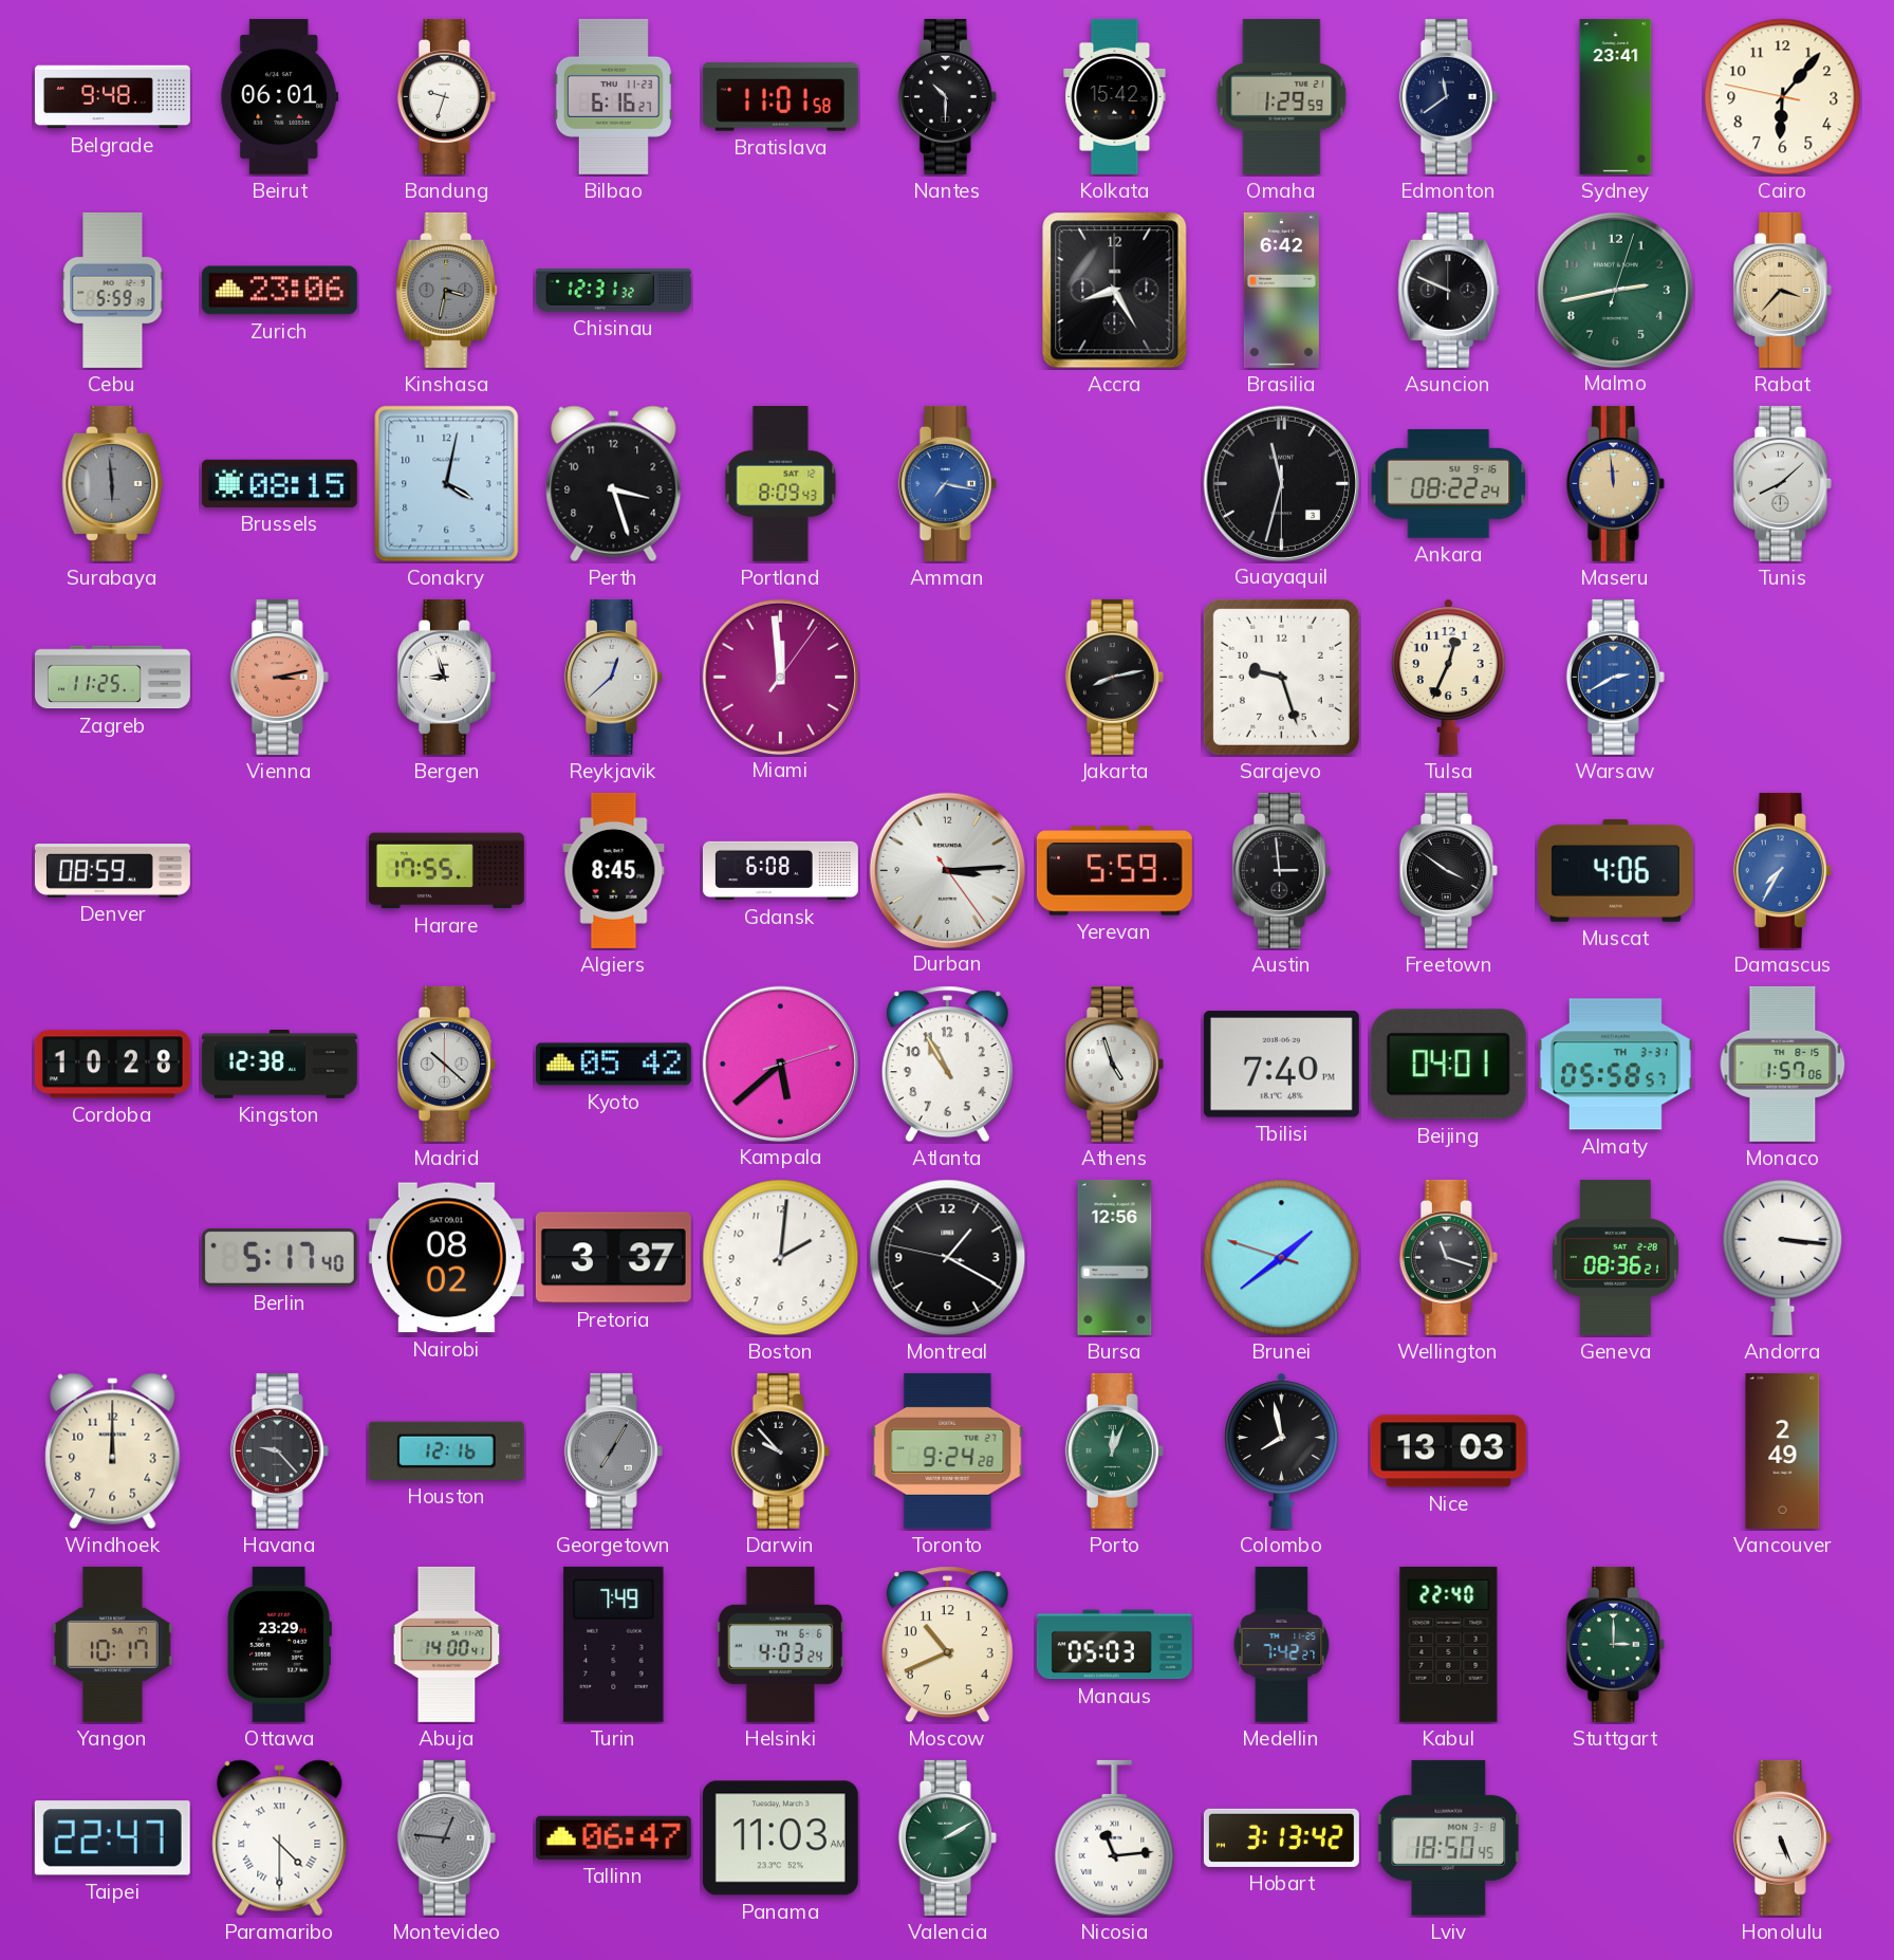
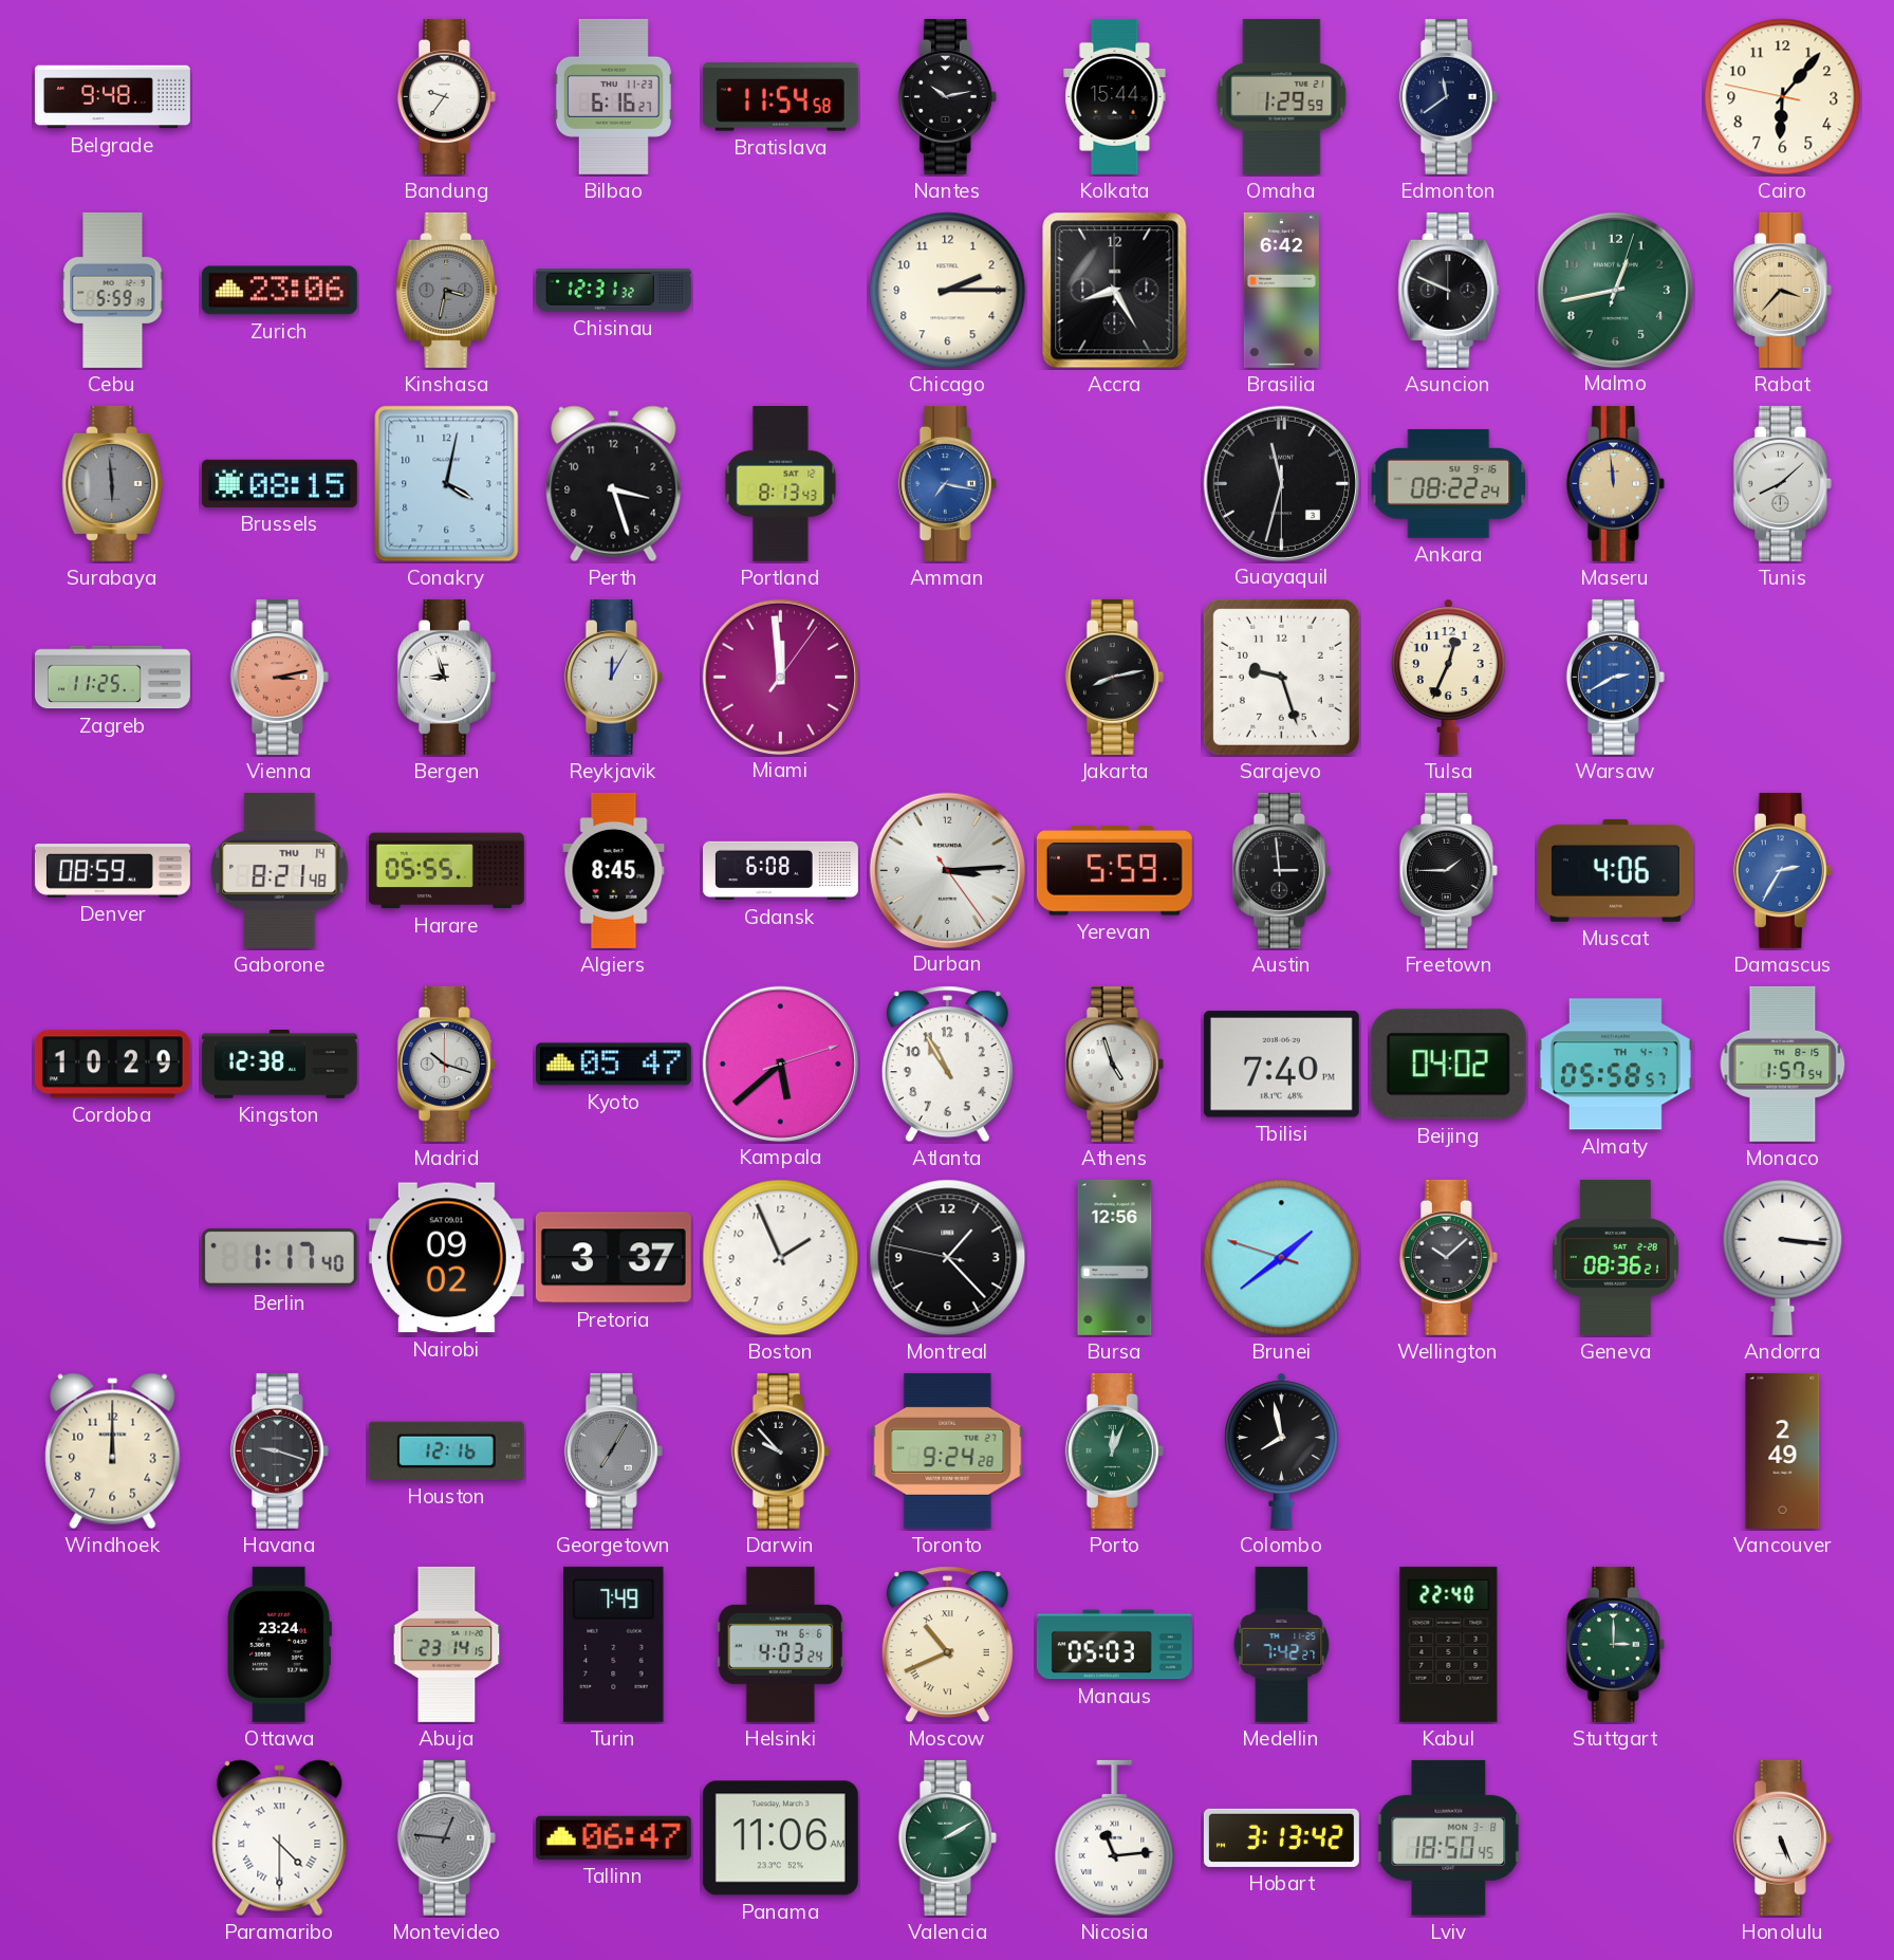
Beirut: 06:01 -> none
Bandung: 9:33 -> 9:36
Bratislava: 11:01 -> 11:54
Nantes: 10:30 -> 10:13
Kolkata: 15:42 -> 15:44
Sydney: 23:41 -> none
Chicago: none -> 2:15
Malmo: 2:43 -> 12:43
Portland: 8:09 -> 8:13
Reykjavik: 12:38 -> 12:05
Gaborone: none -> 8:21
Harare: 17:55 -> 05:55
Freetown: 3:51 -> 1:45
Damascus: 7:35 -> 2:35
Cordoba: 10:28 -> 10:29
Madrid: 10:22 -> 10:18
Kyoto: 05:42 -> 05:47
Beijing: 04:01 -> 04:02
Almaty date: TH 3-31 -> TH 4-7
Monaco: 1:57:06 -> 1:57:54
Berlin: 5:17 -> 1:17
Nairobi: 08:02 -> 09:02
Boston: 2:01 -> 1:56
Montreal: 1:19 -> 1:22
Wellington: 11:18 -> 10:08
Havana: 9:23 -> 9:18
Nice: 13:03 -> none
Yangon: 10:17 -> none
Ottawa: 23:29 -> 23:24
Abuja: 14:00 -> 23:14
Moscow numerals: Arabic -> Roman
Taipei: 22:47 -> none
Panama: 11:03 -> 11:06
